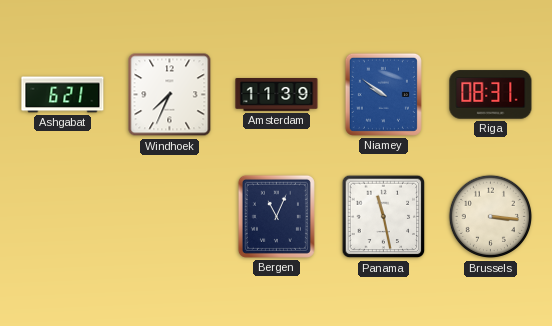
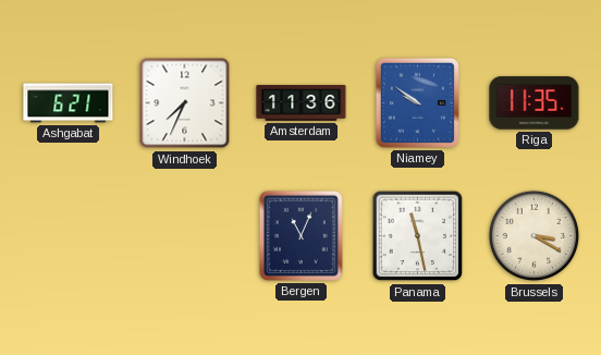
Amsterdam: 11:39 -> 11:36
Riga: 08:31 -> 11:35
Brussels: 3:16 -> 3:20
